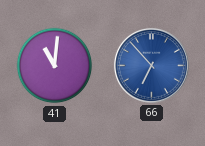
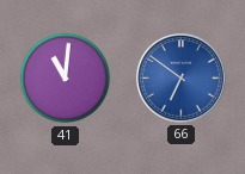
66: 6:53 -> 6:51
